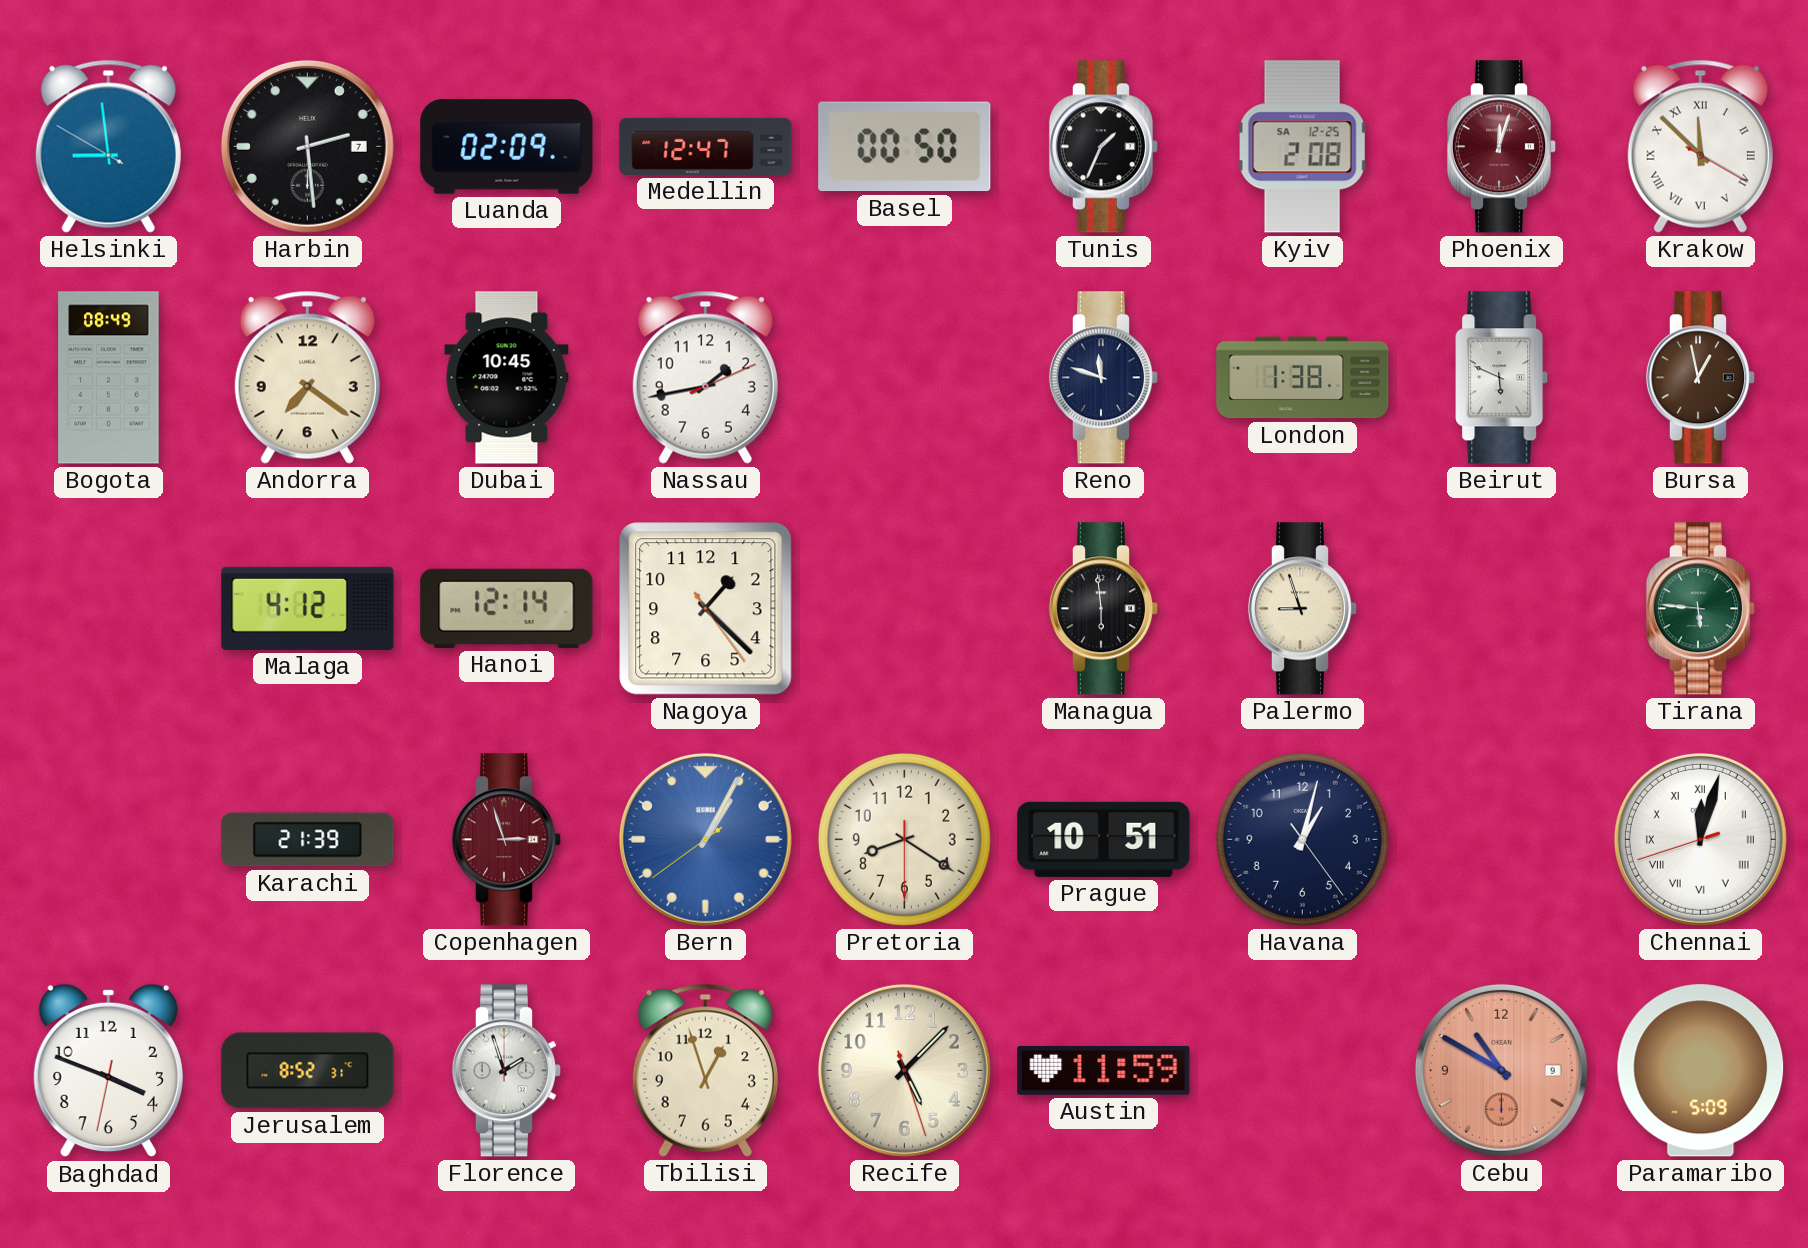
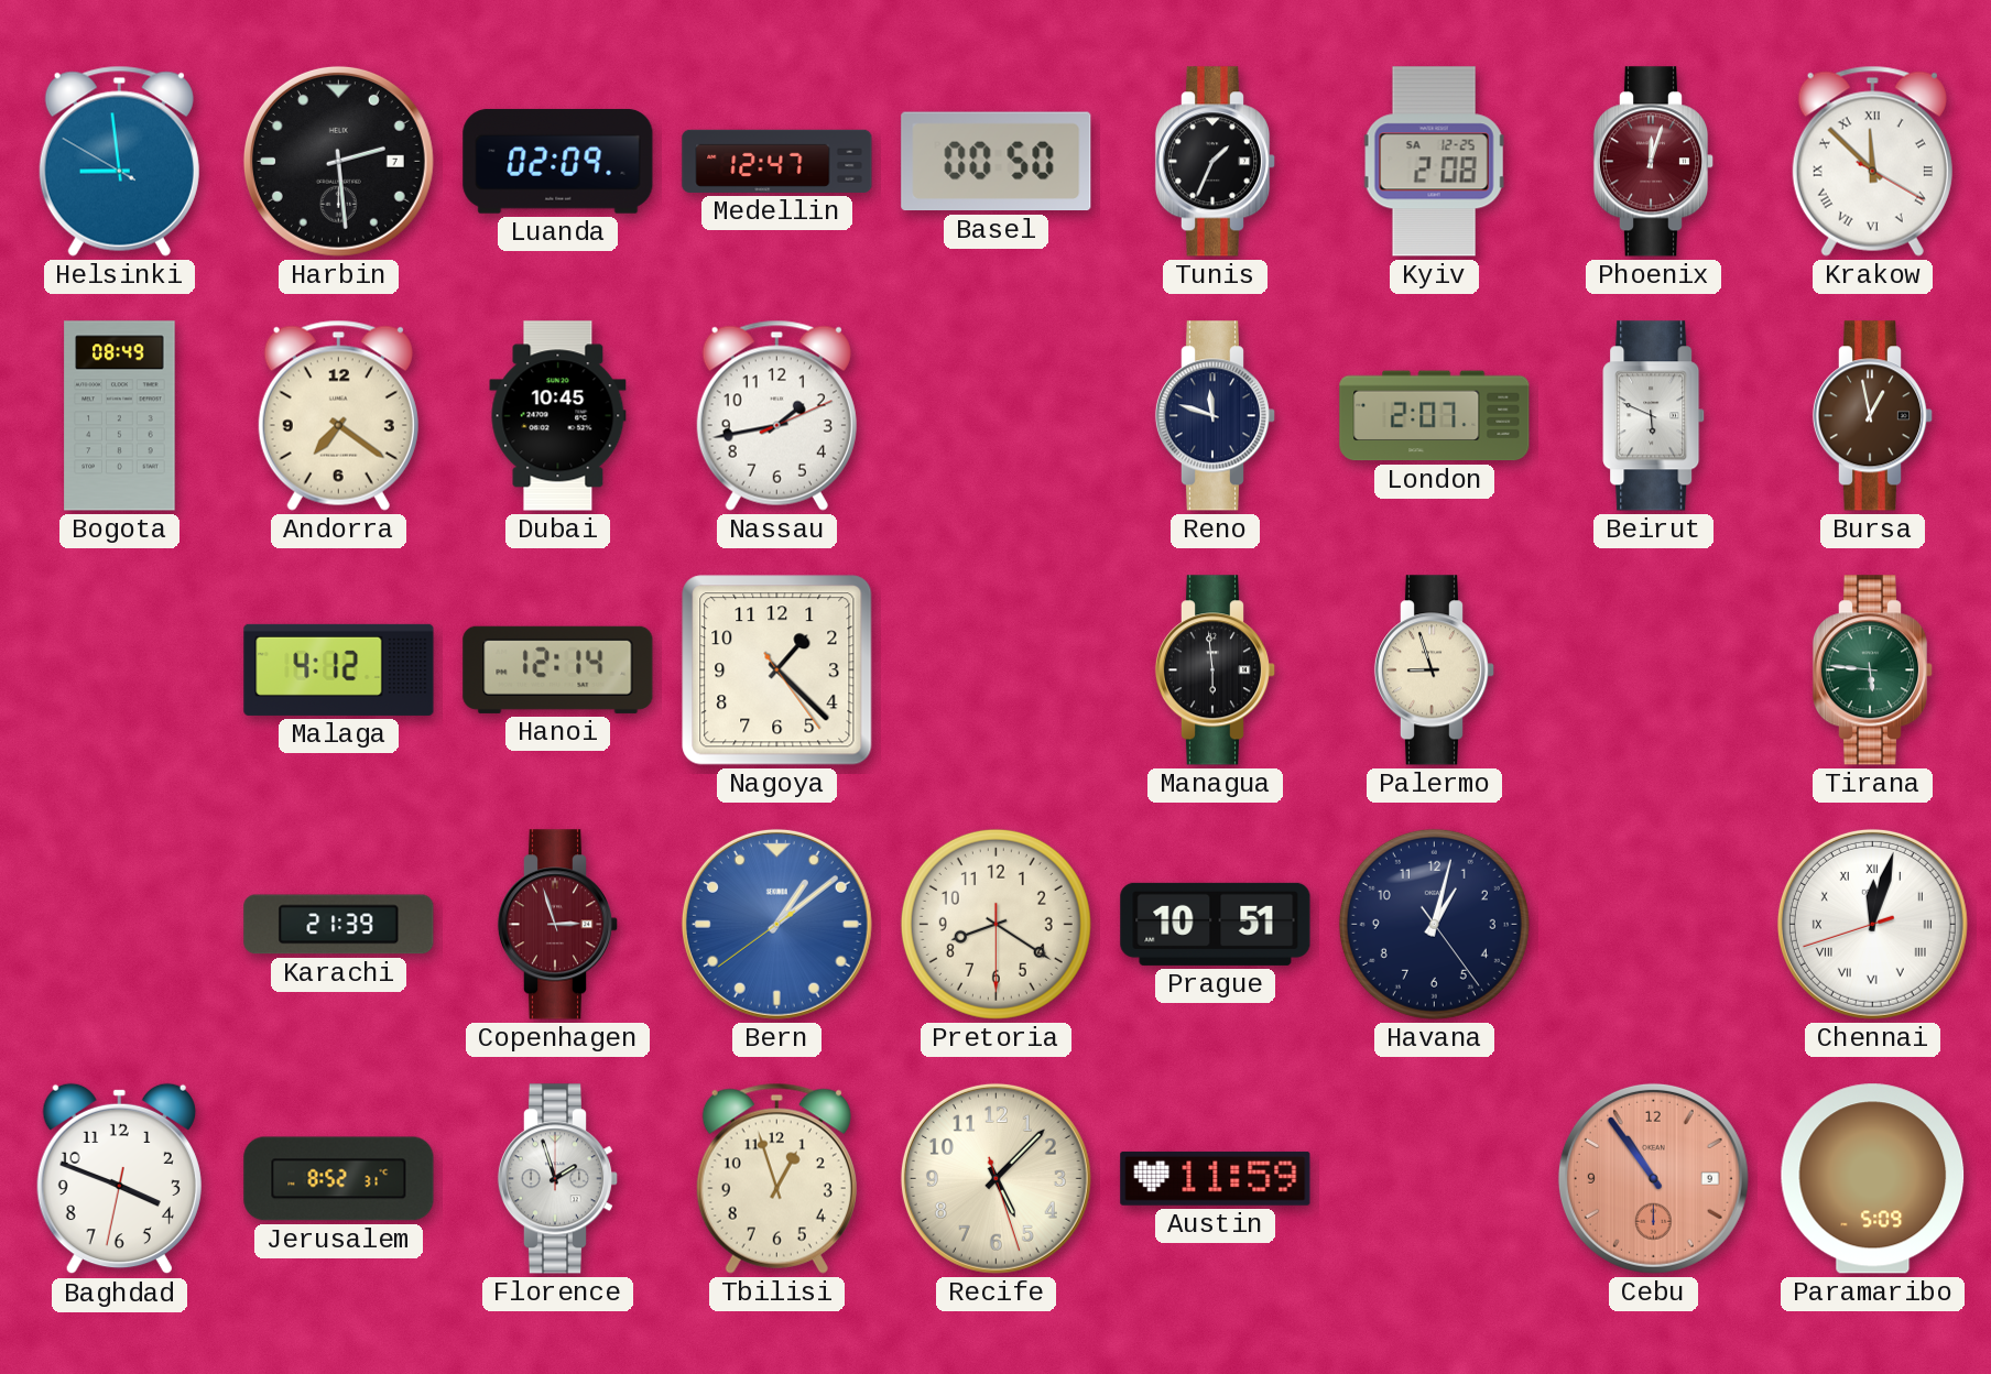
London: 1:38 -> 2:07
Bern: 1:04 -> 1:08
Cebu: 10:50 -> 10:54
